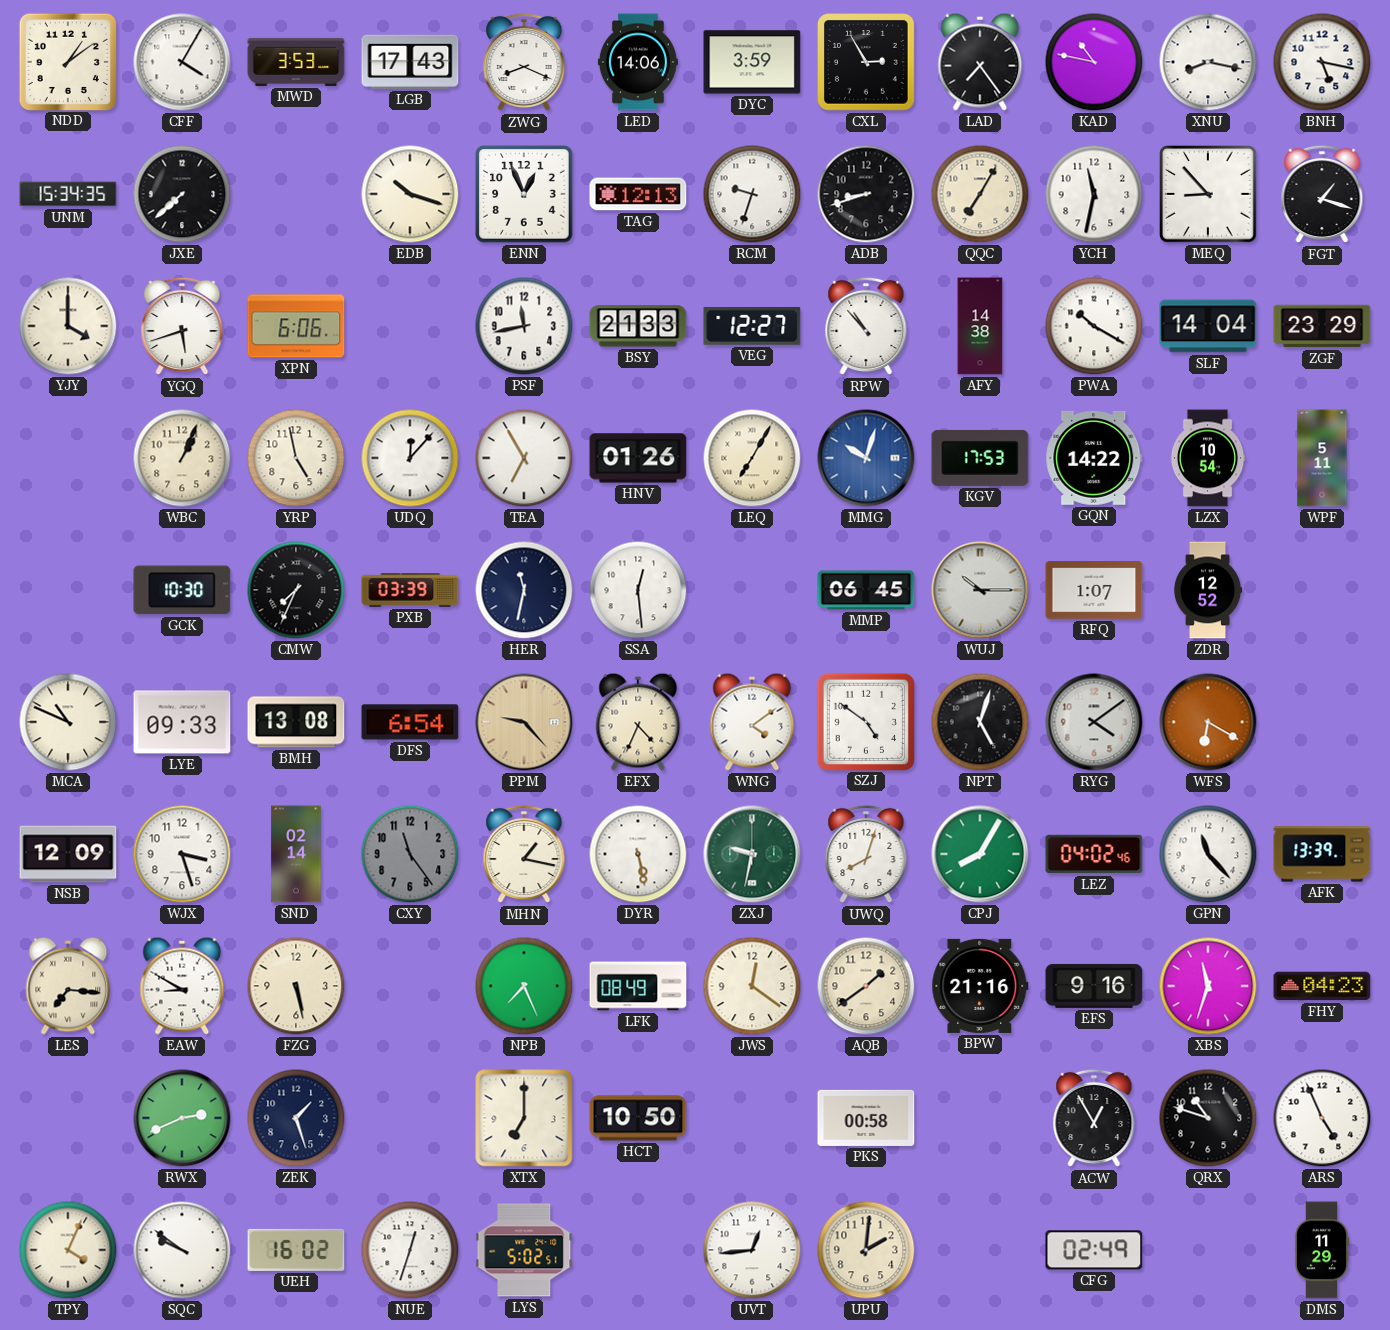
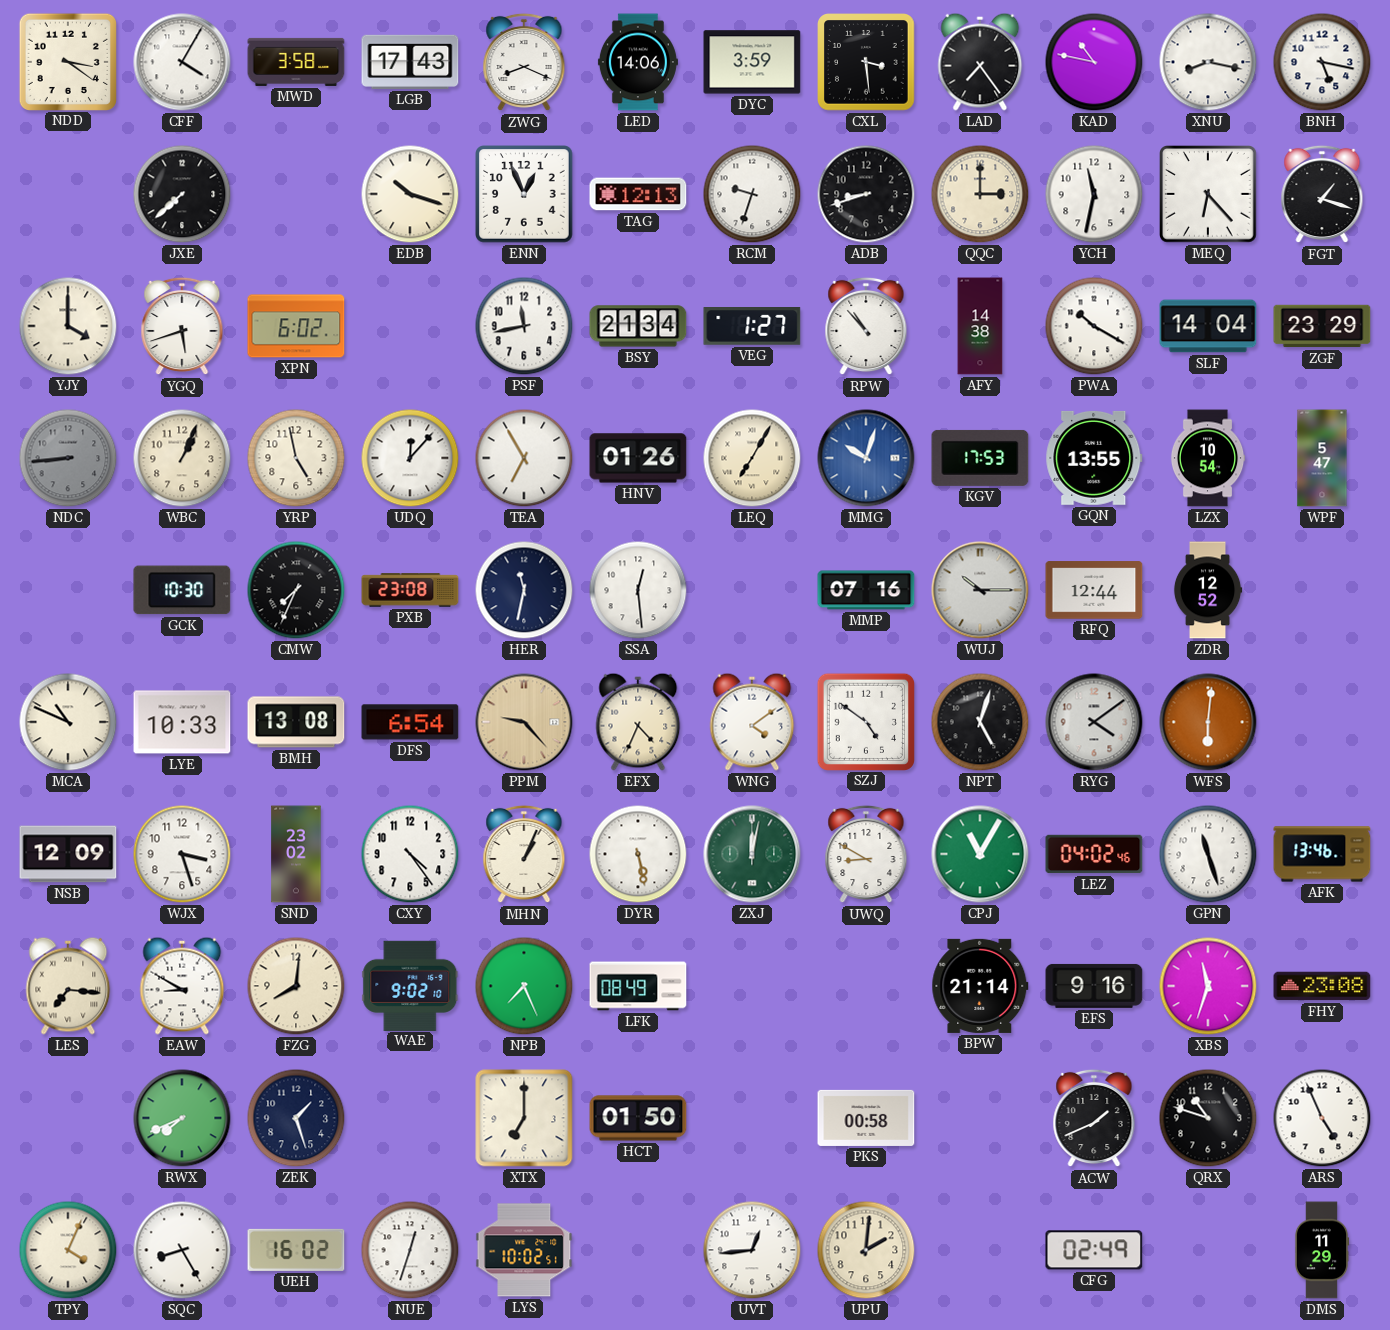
NDD: 1:09 -> 3:21
MWD: 3:53 -> 3:58
CXL: 2:55 -> 3:29
UNM: 15:34 -> none
QQC: 7:05 -> 3:00
MEQ: 8:53 -> 6:23
XPN: 6:06 -> 6:02
BSY: 21:33 -> 21:34
VEG: 12:27 -> 1:27
NDC: none -> 8:44
GQN: 14:22 -> 13:55
WPF: 5:11 -> 5:47
PXB: 03:39 -> 23:08
MMP: 06:45 -> 07:16
RFQ: 1:07 -> 12:44
LYE: 09:33 -> 10:33
WFS: 6:20 -> 6:01
SND: 02:14 -> 23:02
CXY: 11:24 -> 4:24
CXY dial: grey -> white
MHN: 1:17 -> 1:04
ZXJ: 9:32 -> 12:02
UWQ: 8:03 -> 8:50
CPJ: 8:05 -> 11:05
GPN: 11:23 -> 11:27
AFK: 13:39 -> 13:46
FZG: 5:28 -> 8:01
WAE: none -> 9:02
JWS: 12:21 -> none
AQB: 1:39 -> none
BPW: 21:16 -> 21:14
FHY: 04:23 -> 23:08
RWX: 2:41 -> 7:41
HCT: 10:50 -> 01:50
ACW: 12:55 -> 1:41
SQC: 9:51 -> 8:25
LYS: 5:02 -> 10:02
